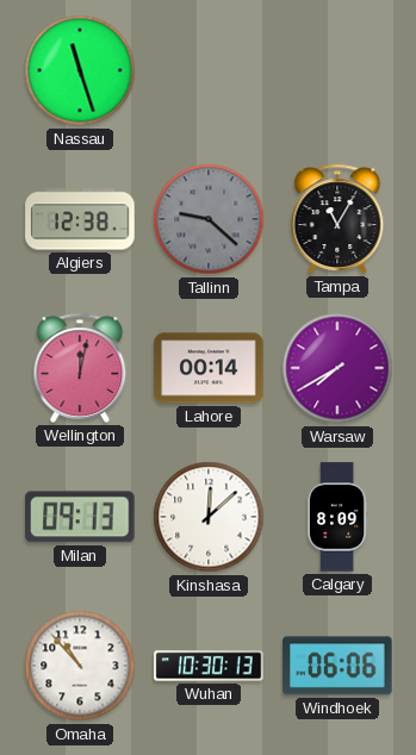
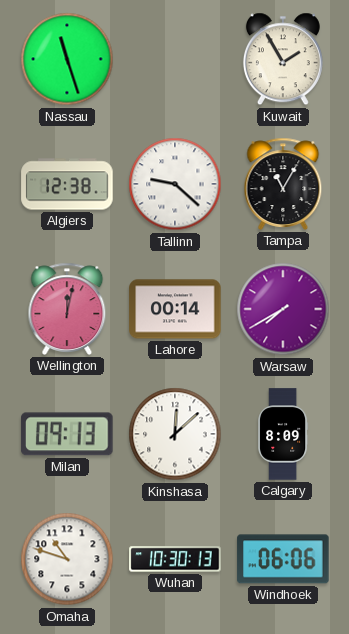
Kuwait: none -> 1:55
Tallinn dial: grey -> white
Omaha: 10:53 -> 10:48
